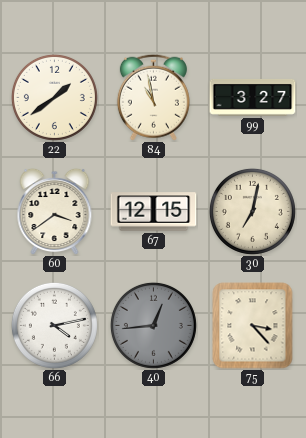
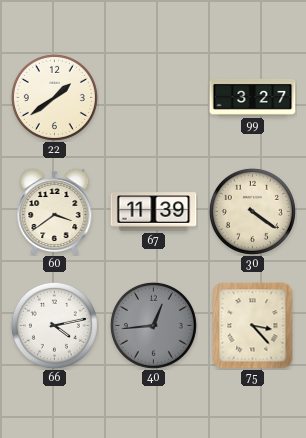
84: 10:58 -> none
67: 12:15 -> 11:39
30: 7:02 -> 4:21
